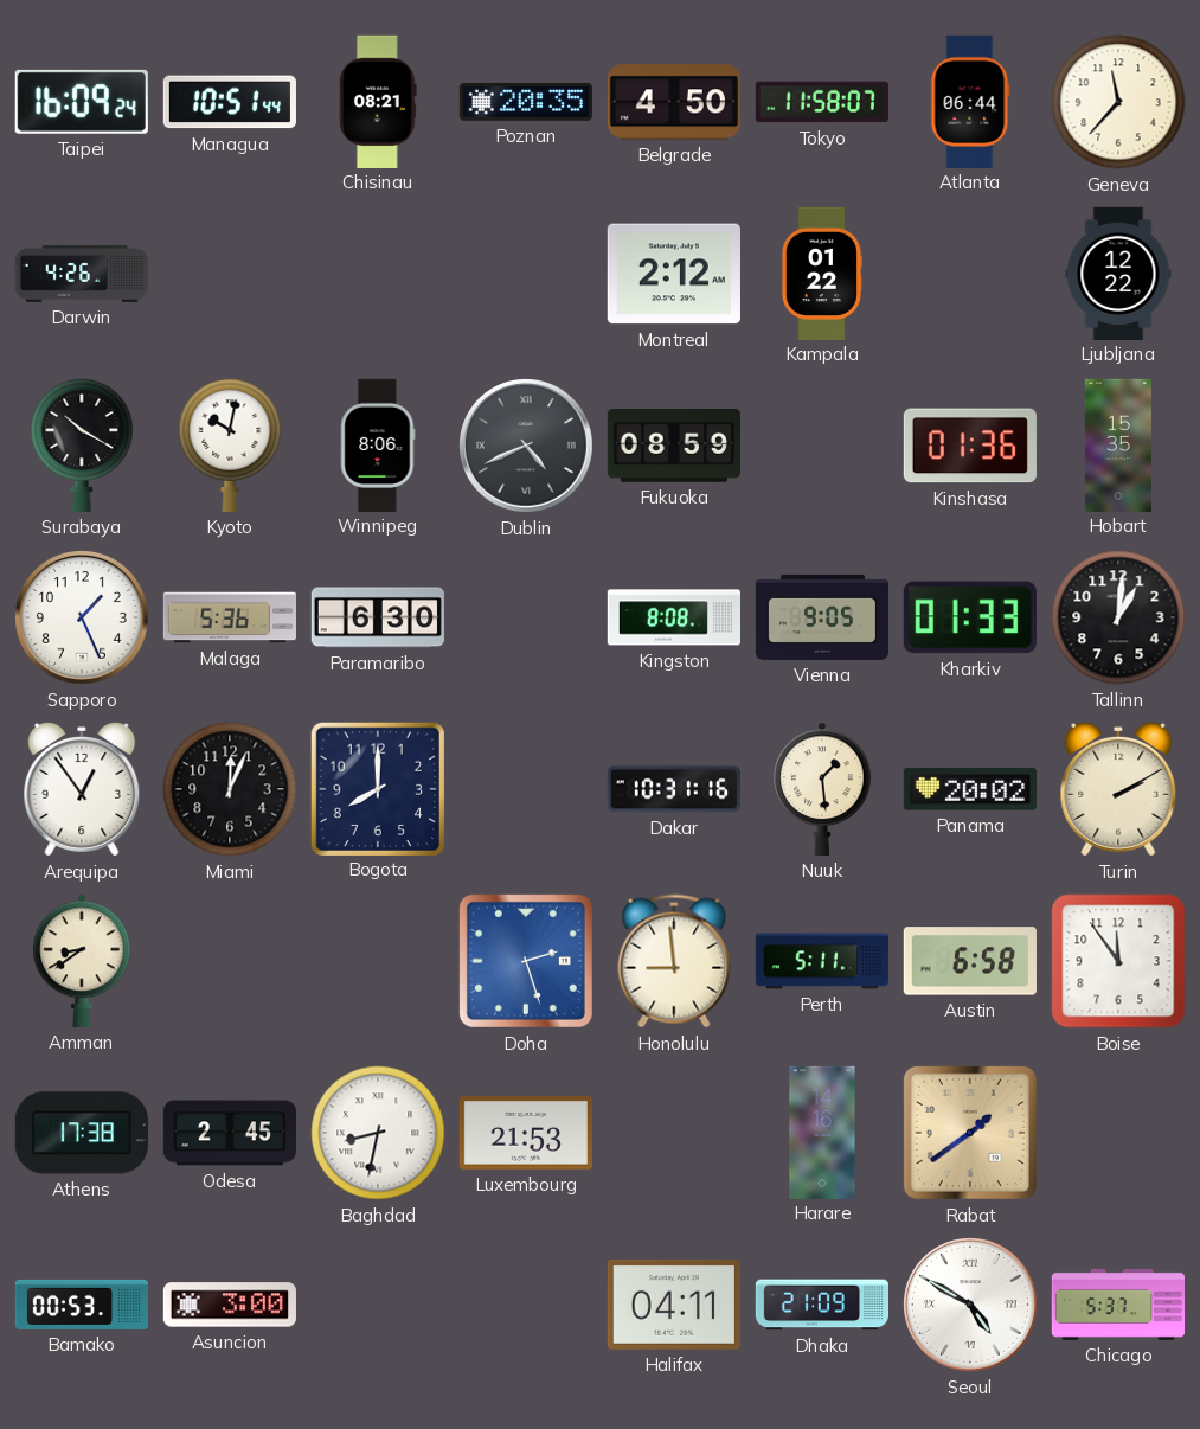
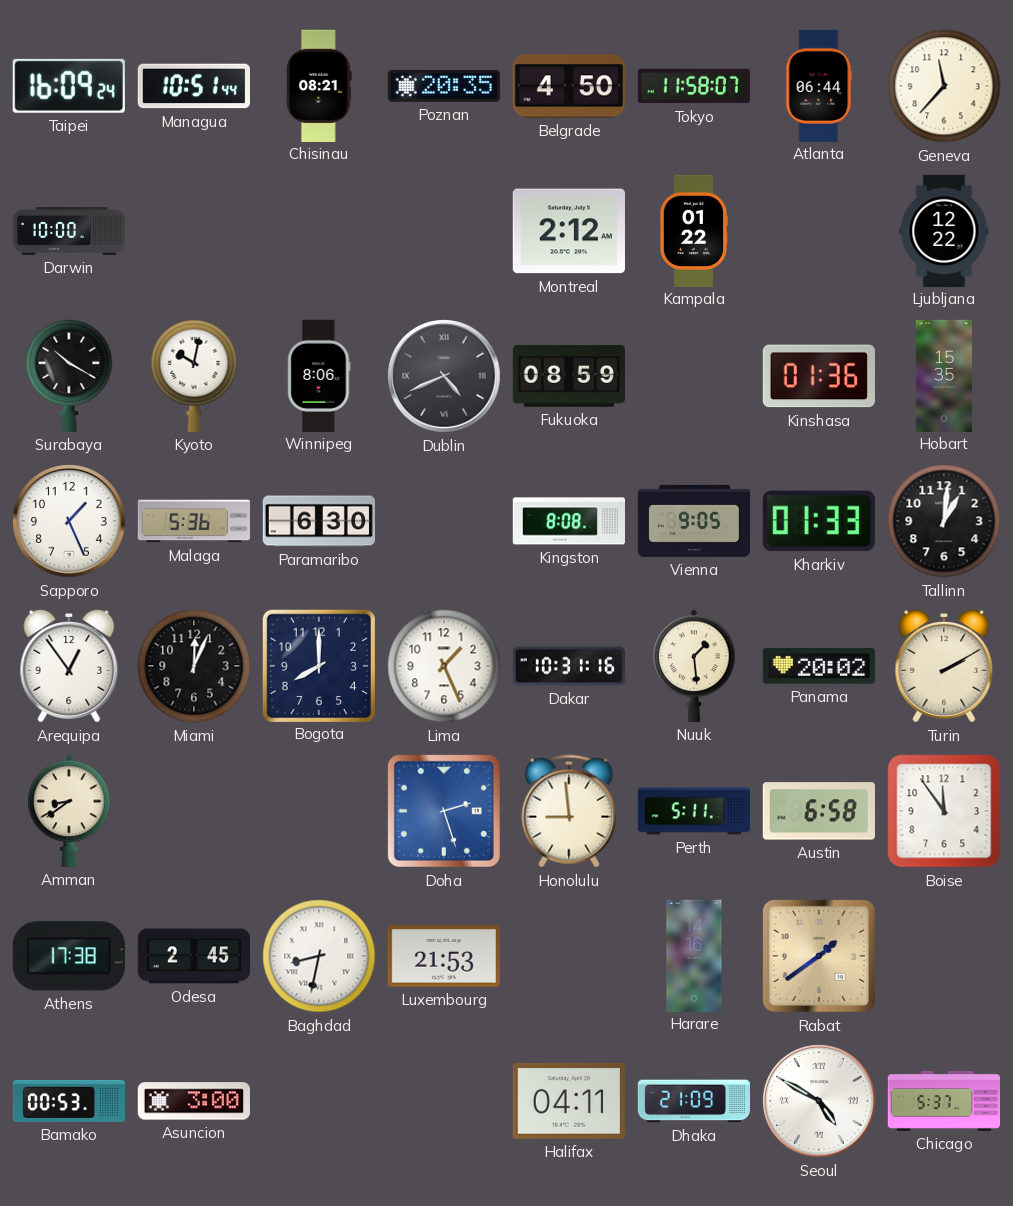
Darwin: 4:26 -> 10:00
Lima: none -> 1:26
